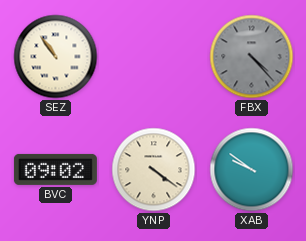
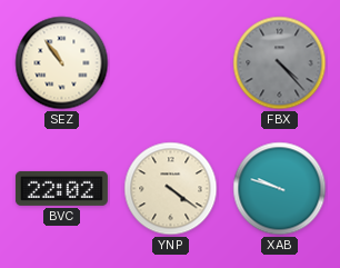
BVC: 09:02 -> 22:02
XAB: 9:51 -> 9:48
